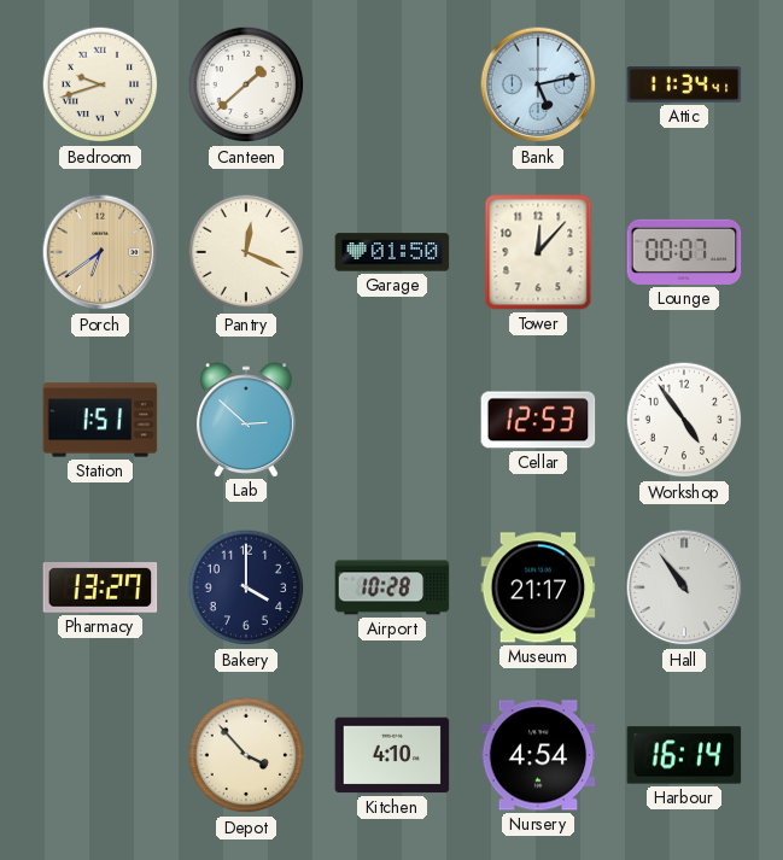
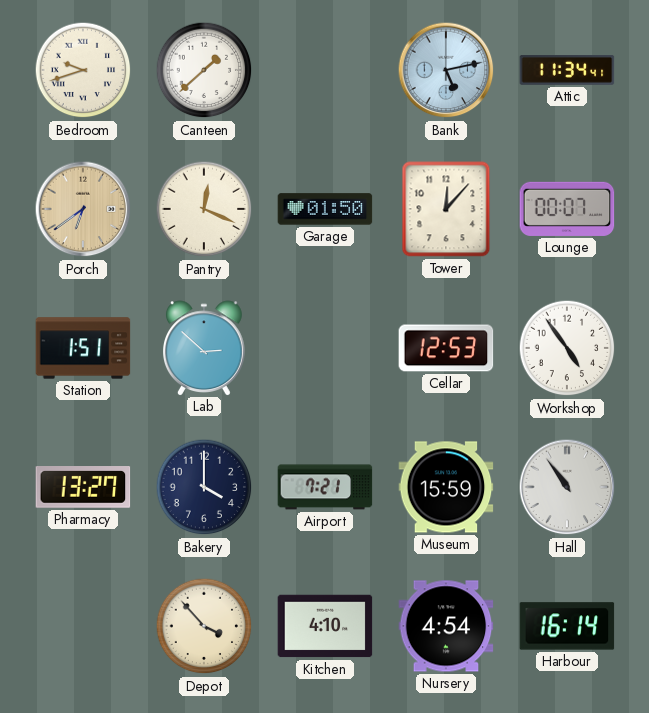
Airport: 10:28 -> 7:21
Museum: 21:17 -> 15:59
